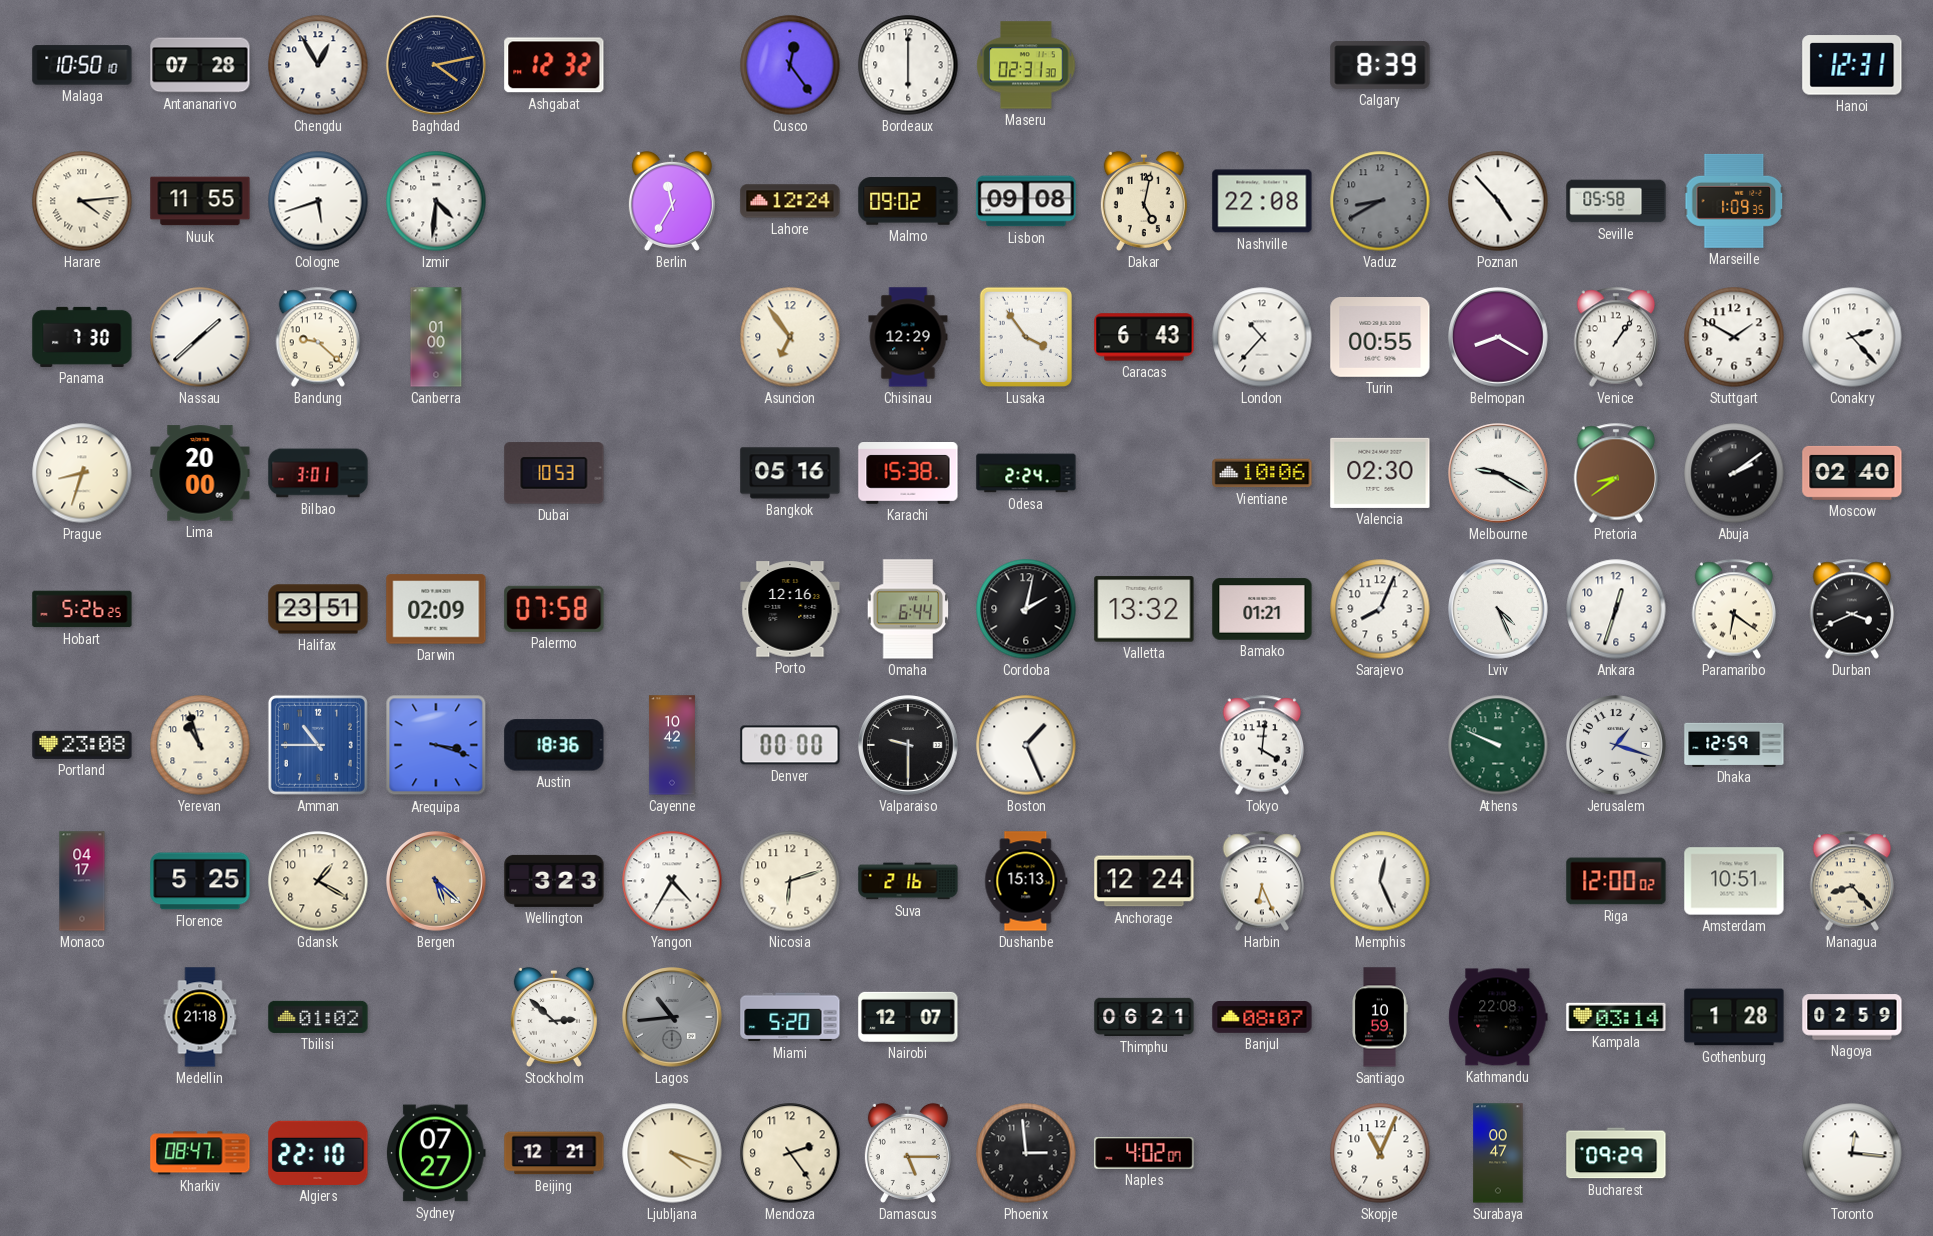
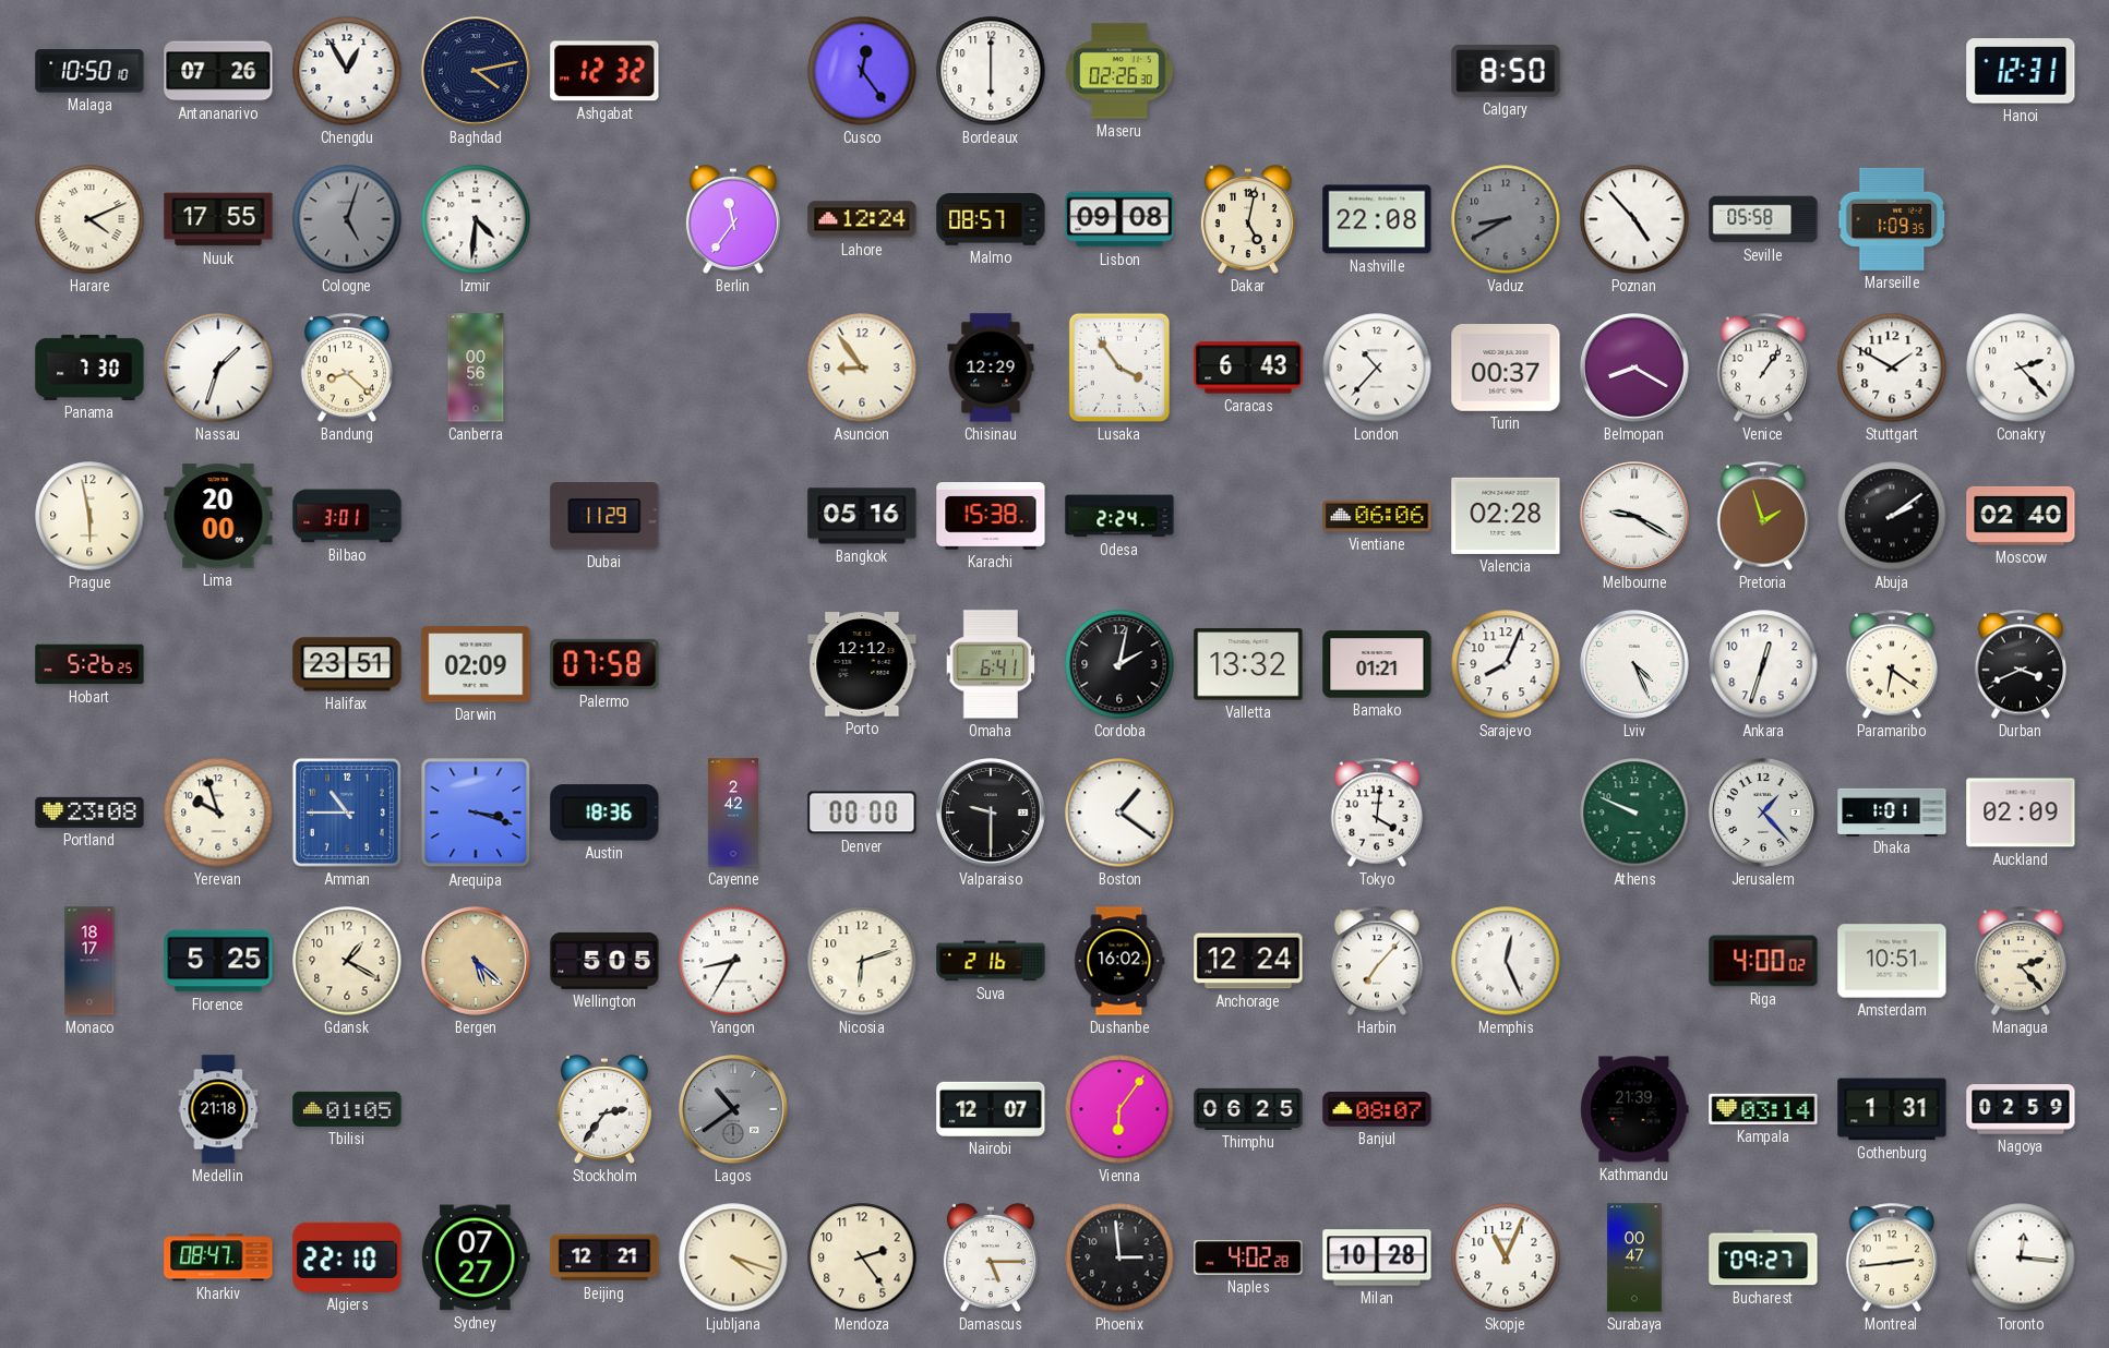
Antananarivo: 07:28 -> 07:26
Maseru: 02:31 -> 02:26
Calgary: 8:39 -> 8:50
Harare: 4:14 -> 4:11
Nuuk: 11:55 -> 17:55
Cologne: 5:42 -> 5:03
Cologne dial: white -> grey
Berlin: 11:35 -> 11:36
Malmo: 09:02 -> 08:57
Nassau: 1:38 -> 1:33
Bandung: 9:22 -> 8:22
Canberra: 01:00 -> 00:56
Asuncion: 6:54 -> 8:54
Turin: 00:55 -> 00:37
Prague: 8:33 -> 5:58
Dubai: 10:53 -> 11:29
Vientiane: 10:06 -> 06:06
Valencia: 02:30 -> 02:28
Pretoria: 8:39 -> 1:57
Porto: 12:16 -> 12:12
Omaha: 6:44 -> 6:41
Yerevan: 10:57 -> 9:57
Cayenne: 10:42 -> 2:42
Boston: 1:26 -> 1:21
Jerusalem: 1:18 -> 1:23
Dhaka: 12:59 -> 1:01
Auckland: none -> 02:09
Monaco: 04:17 -> 18:17
Wellington: 3:23 -> 5:05
Yangon: 4:35 -> 8:35
Dushanbe: 15:13 -> 16:02
Harbin: 6:26 -> 7:07
Riga: 12:00 -> 4:00
Managua: 8:23 -> 2:23
Tbilisi: 01:02 -> 01:05
Stockholm: 2:52 -> 2:36
Lagos: 10:44 -> 10:39
Miami: 5:20 -> none
Vienna: none -> 6:06
Thimphu: 06:21 -> 06:25
Santiago: 10:59 -> none
Kathmandu: 22:08 -> 21:39
Gothenburg: 1:28 -> 1:31
Naples: 4:02:07 -> 4:02:28
Milan: none -> 10:28
Bucharest: 09:29 -> 09:27
Montreal: none -> 2:44
